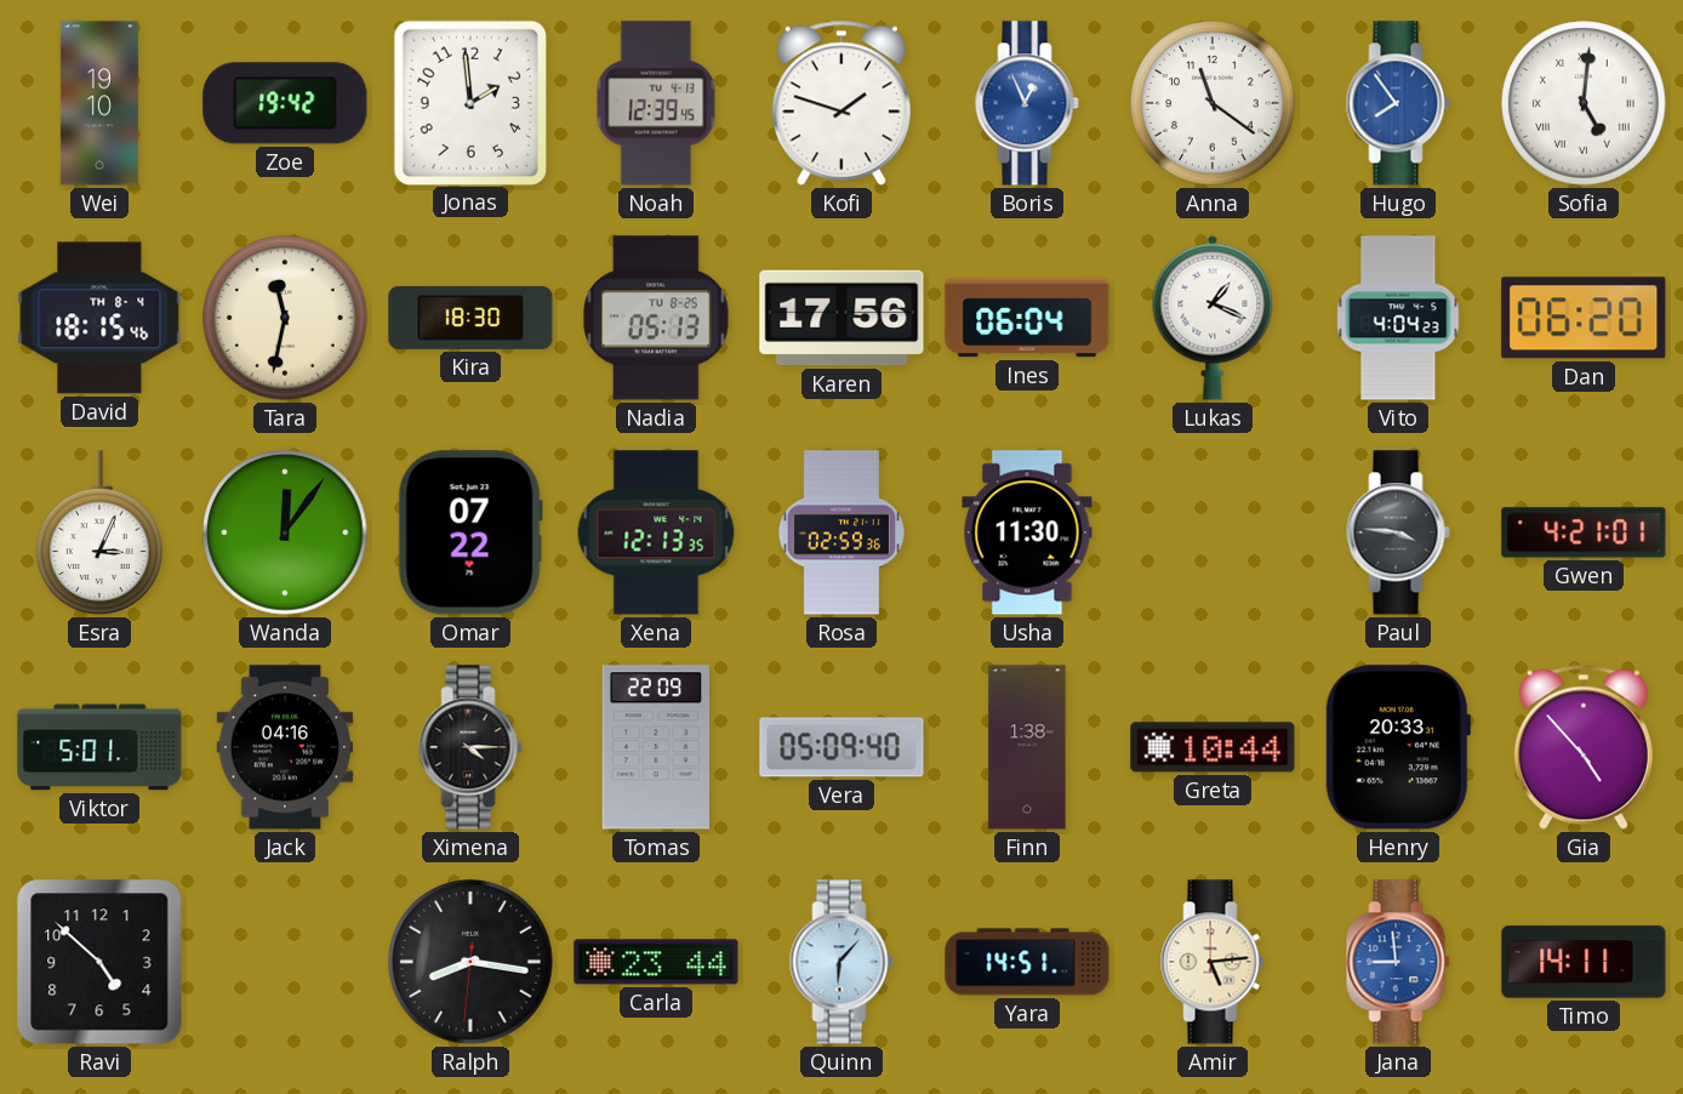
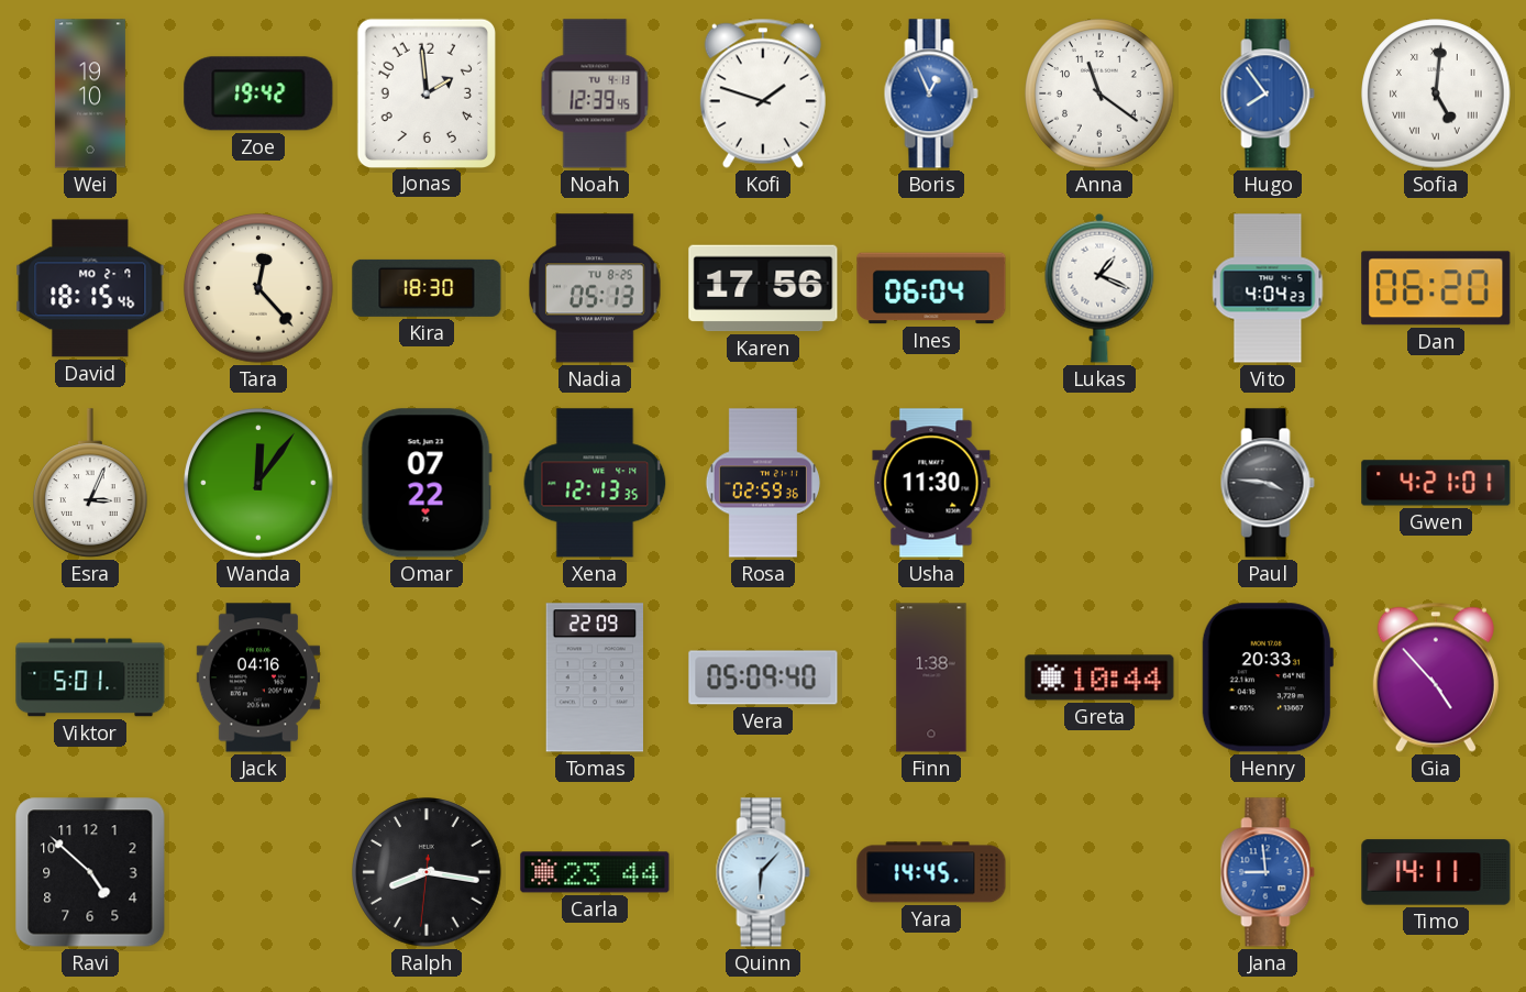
David date: TH 8-4 -> MO 2-7
Tara: 11:32 -> 12:23
Ximena: 4:15 -> none
Yara: 14:51 -> 14:45
Amir: 5:14 -> none
